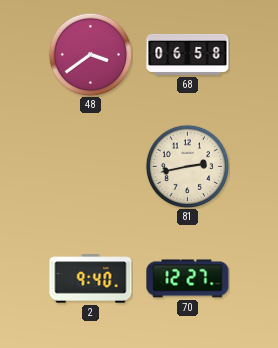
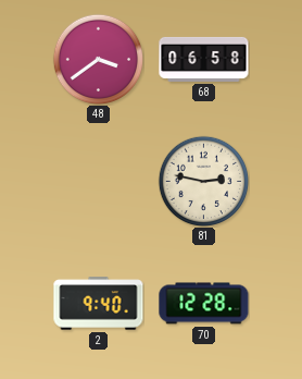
81: 2:43 -> 2:47
70: 12:27 -> 12:28
